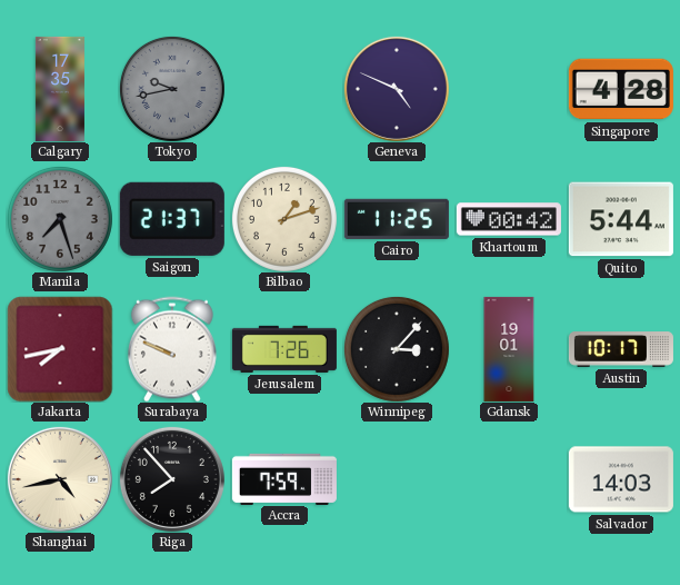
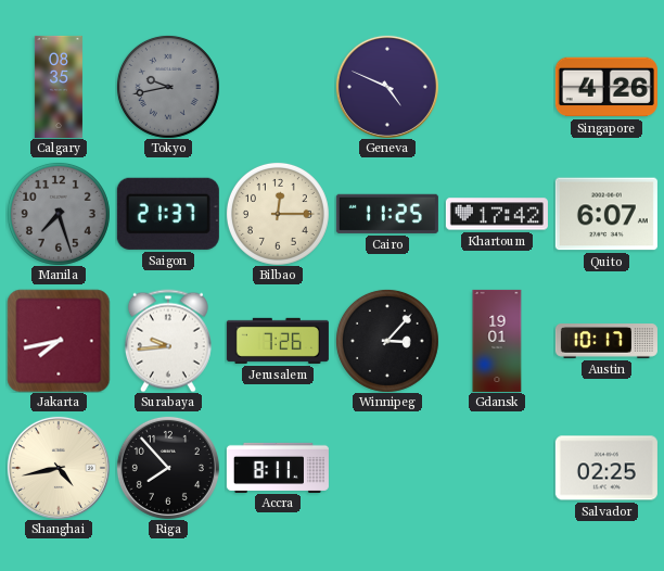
Calgary: 17:35 -> 08:35
Singapore: 4:28 -> 4:26
Bilbao: 1:12 -> 12:15
Khartoum: 00:42 -> 17:42
Quito: 5:44 -> 6:07
Surabaya: 9:49 -> 9:44
Accra: 7:59 -> 8:11
Salvador: 14:03 -> 02:25
